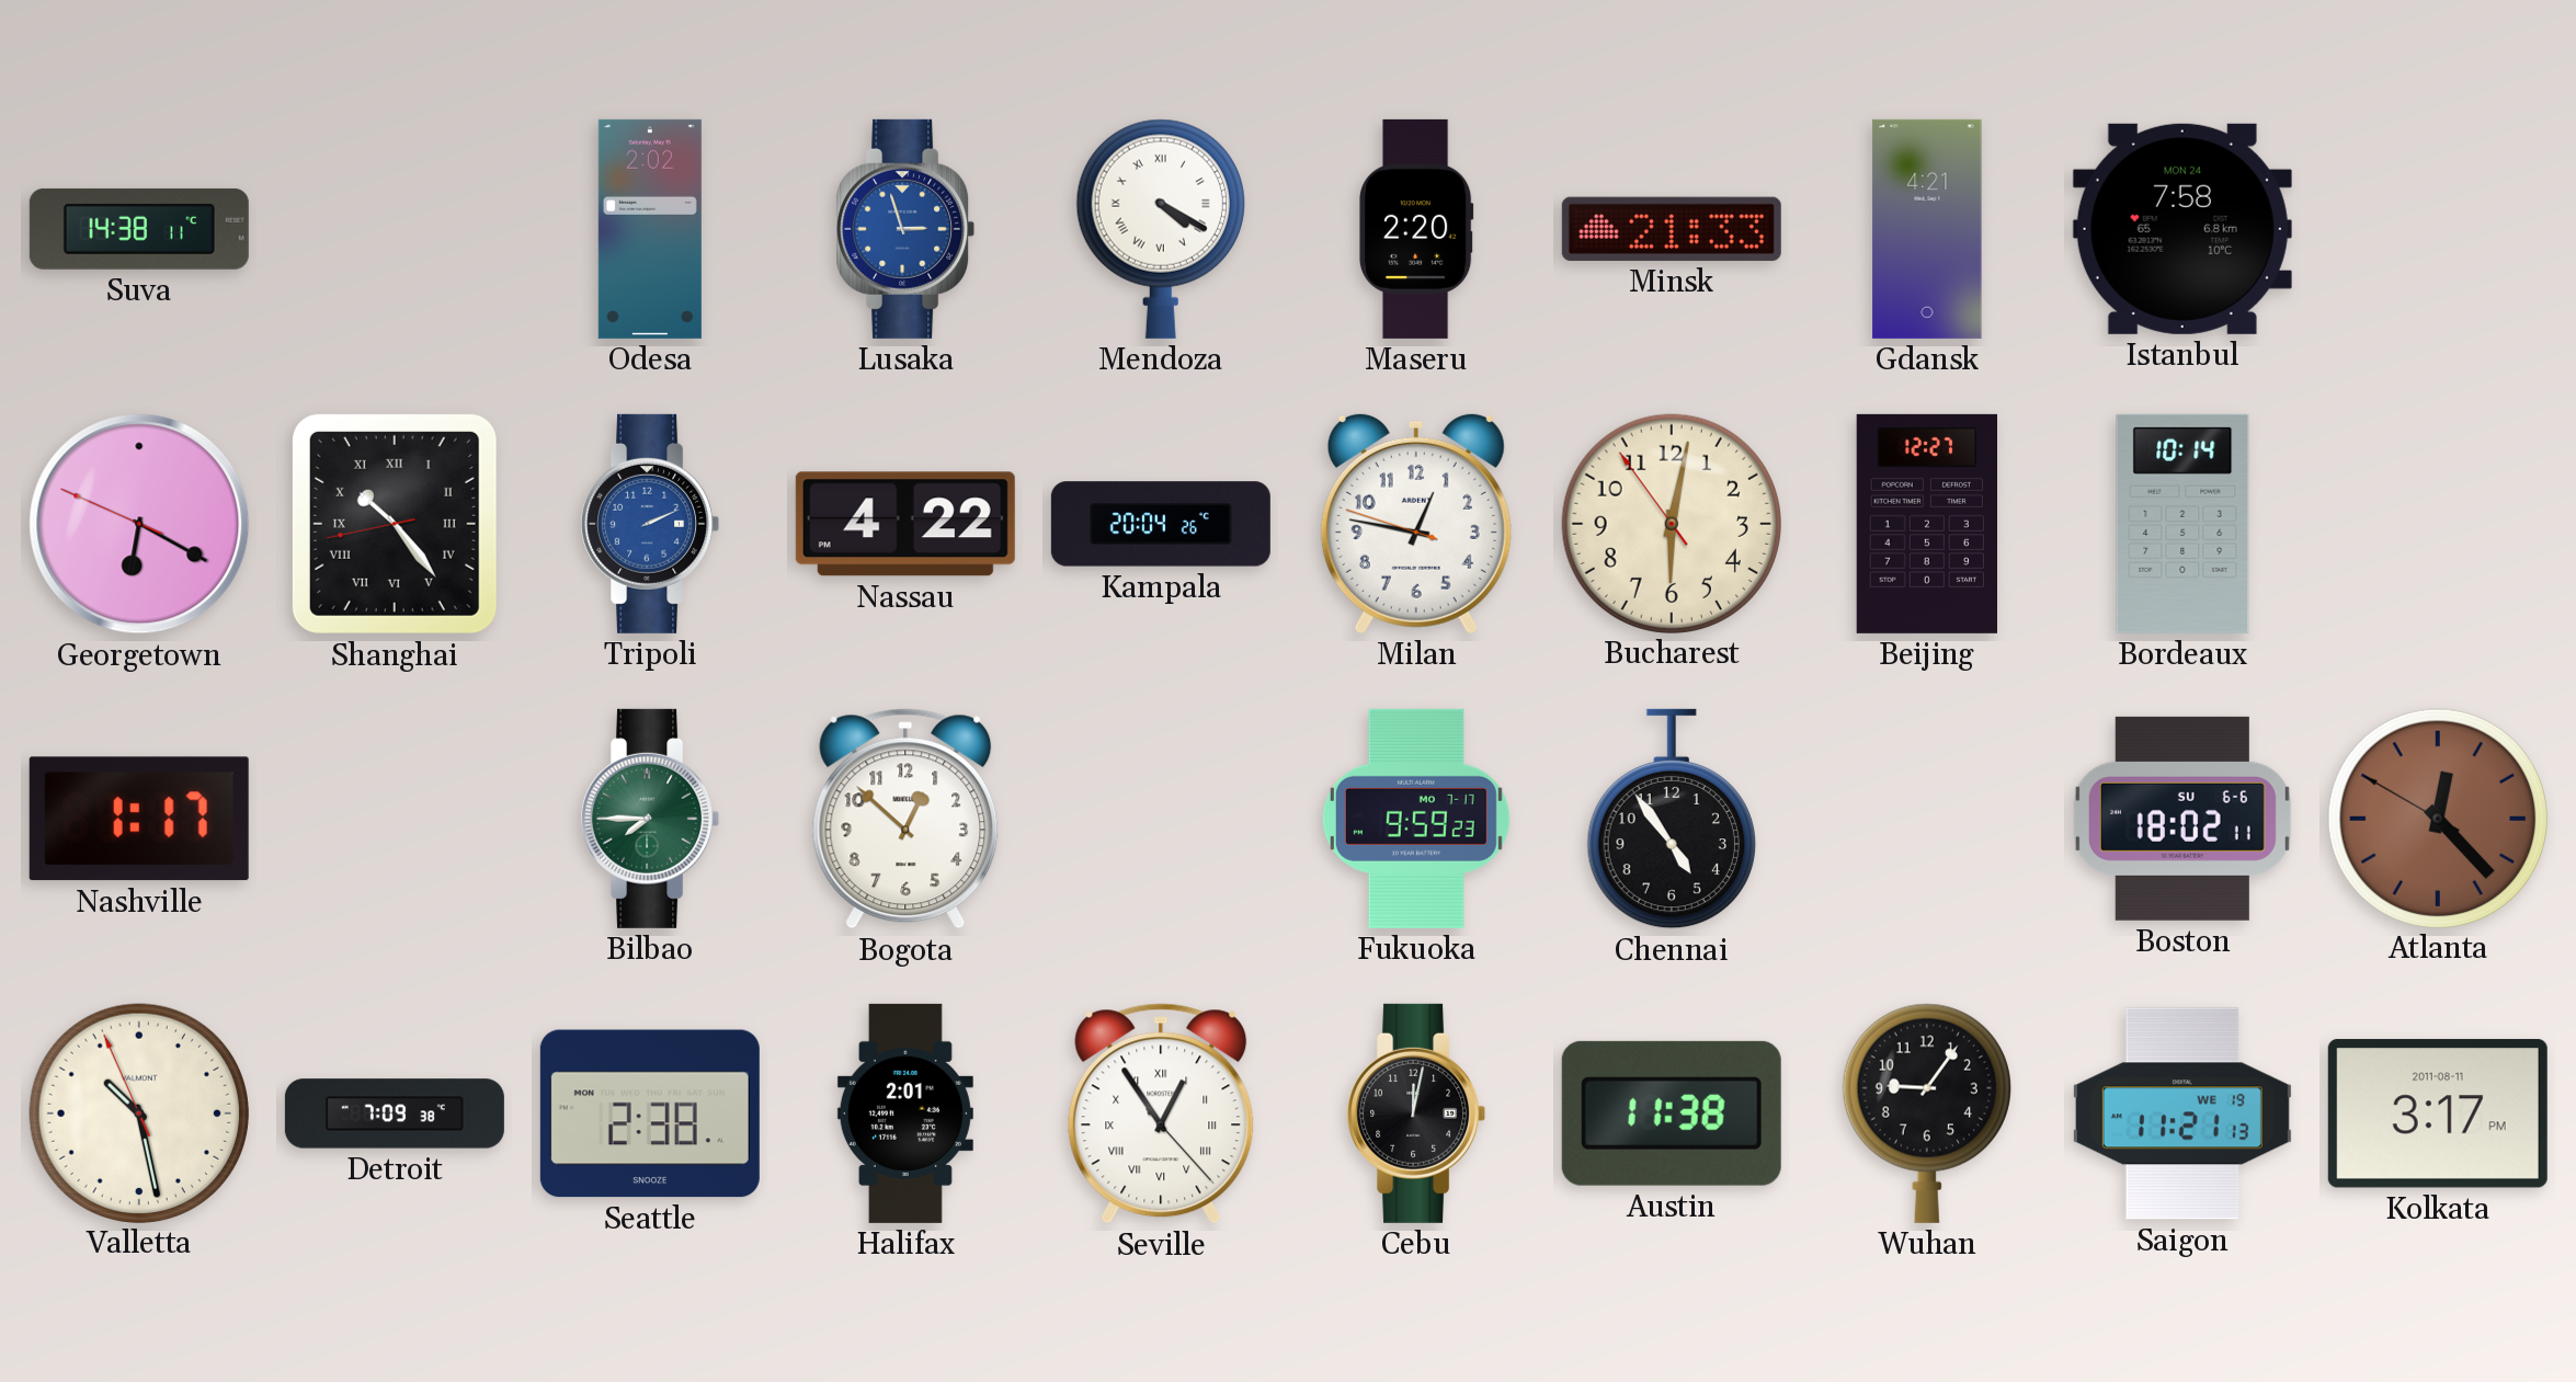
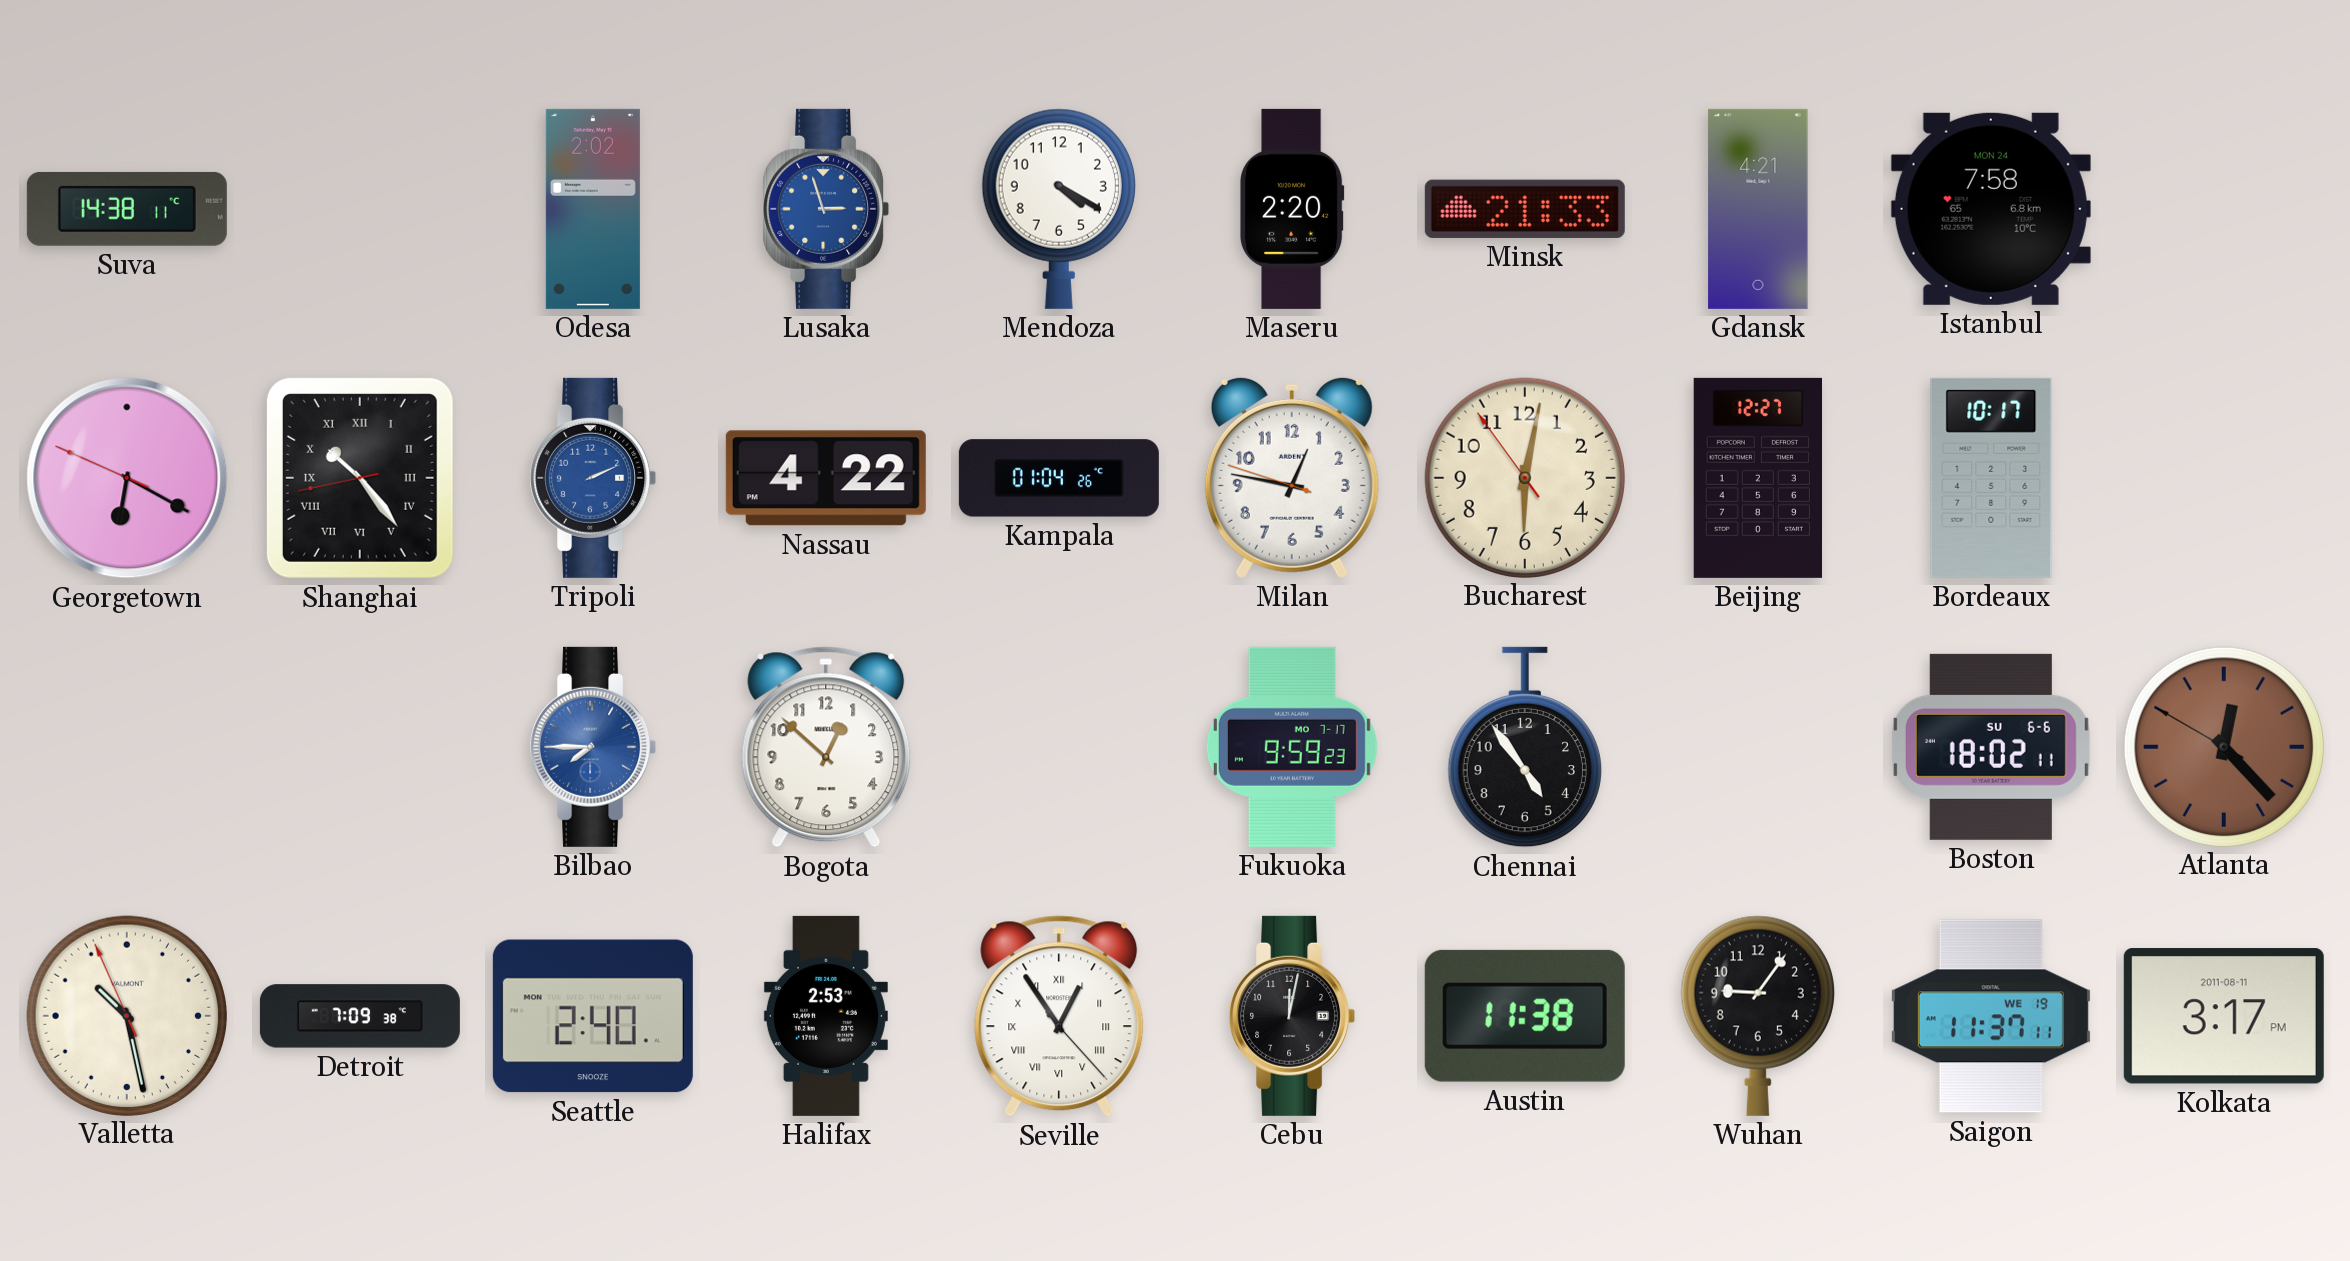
Mendoza numerals: Roman -> Arabic
Kampala: 20:04 -> 01:04
Bordeaux: 10:14 -> 10:17
Nashville: 1:17 -> none
Bilbao dial: green -> blue
Seattle: 2:38 -> 2:40
Halifax: 2:01 -> 2:53
Saigon: 11:21 -> 11:37
